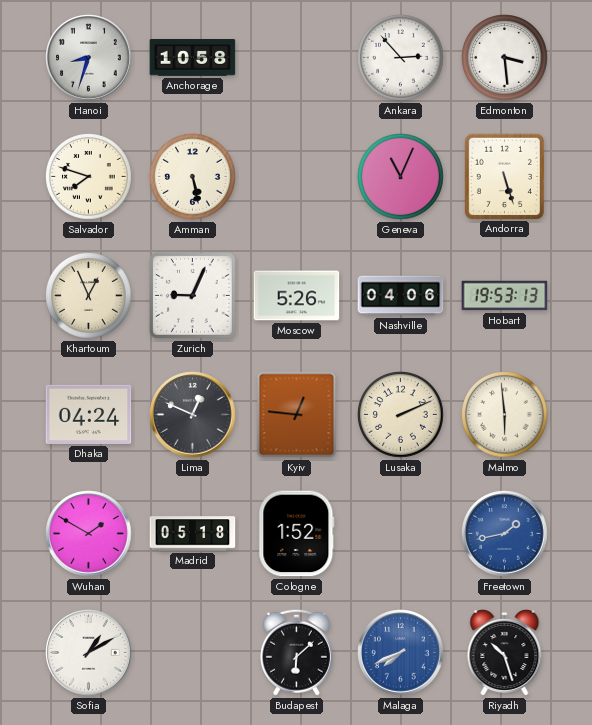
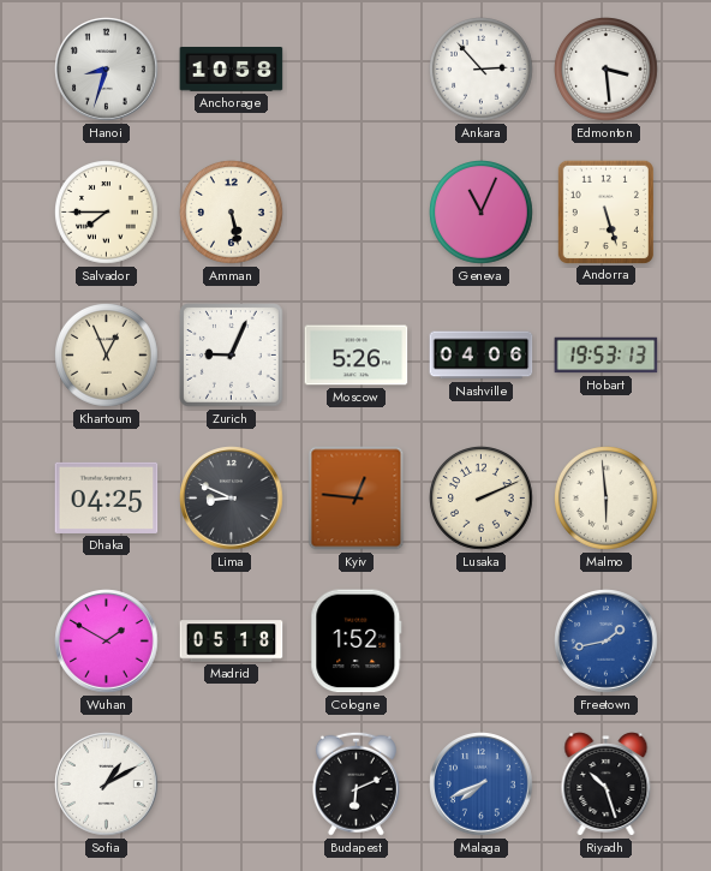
Salvador: 7:48 -> 7:45
Dhaka: 04:24 -> 04:25
Lima: 12:49 -> 8:49
Budapest: 6:08 -> 6:11
